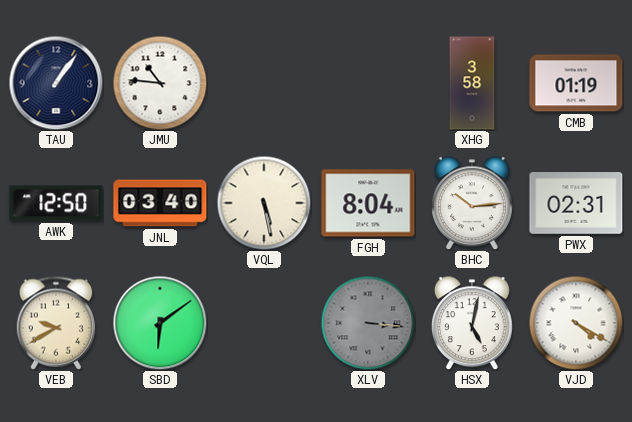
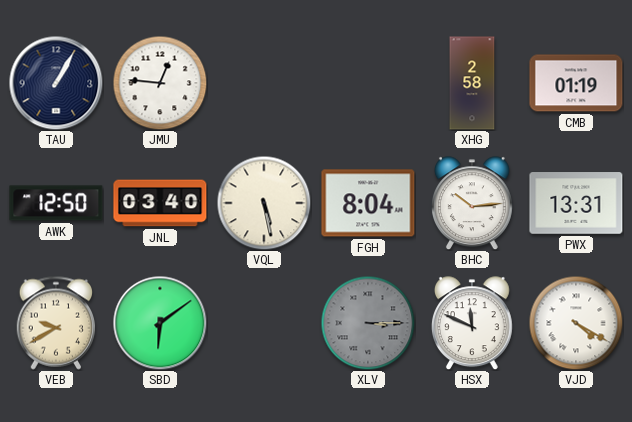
TAU: 1:06 -> 1:05
JMU: 10:46 -> 12:46
XHG: 3:58 -> 2:58
PWX: 02:31 -> 13:31
XLV: 3:16 -> 3:15
HSX: 5:02 -> 11:49
